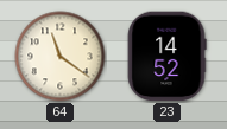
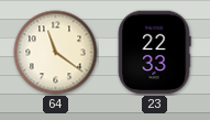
23: 14:52 -> 22:33
